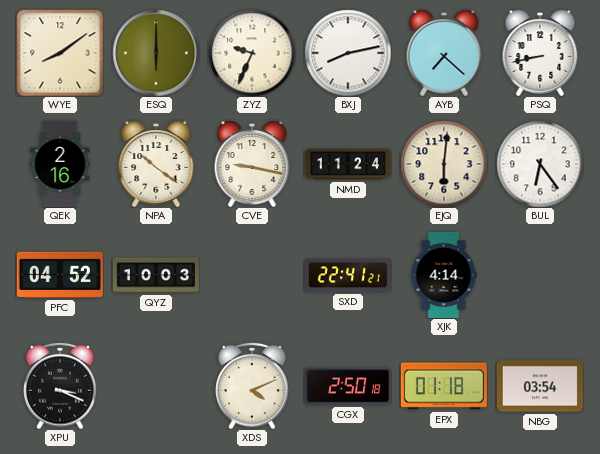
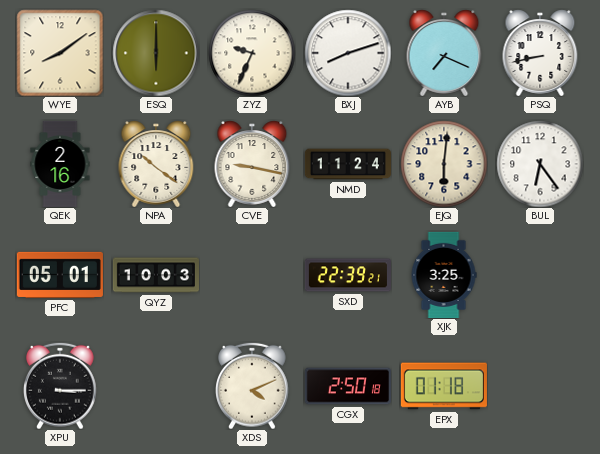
BXJ: 8:13 -> 8:12
AYB: 7:22 -> 7:19
PFC: 04:52 -> 05:01
SXD: 22:41 -> 22:39
XJK: 4:14 -> 3:25
XPU: 3:19 -> 3:15
NBG: 03:54 -> none
